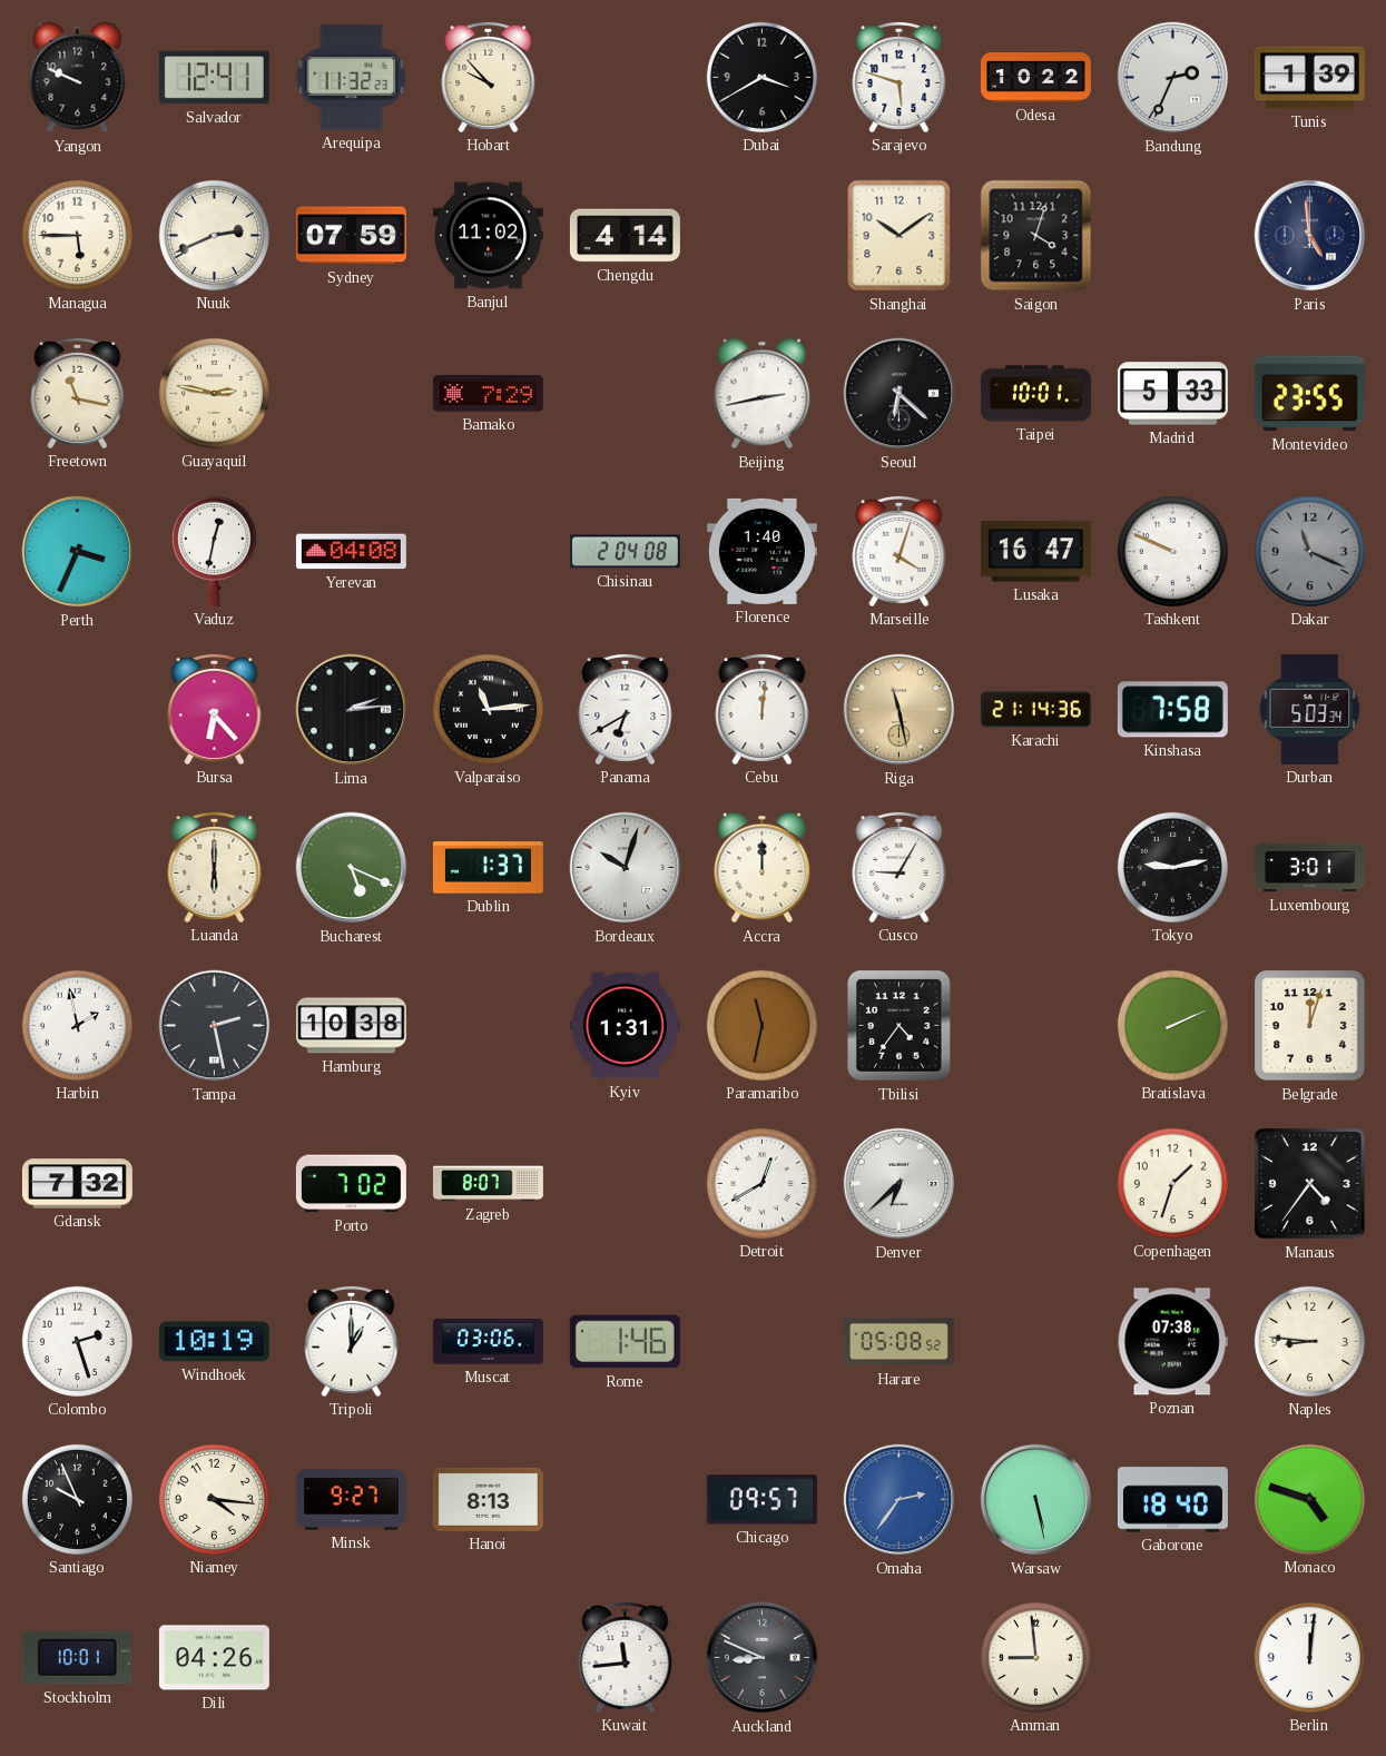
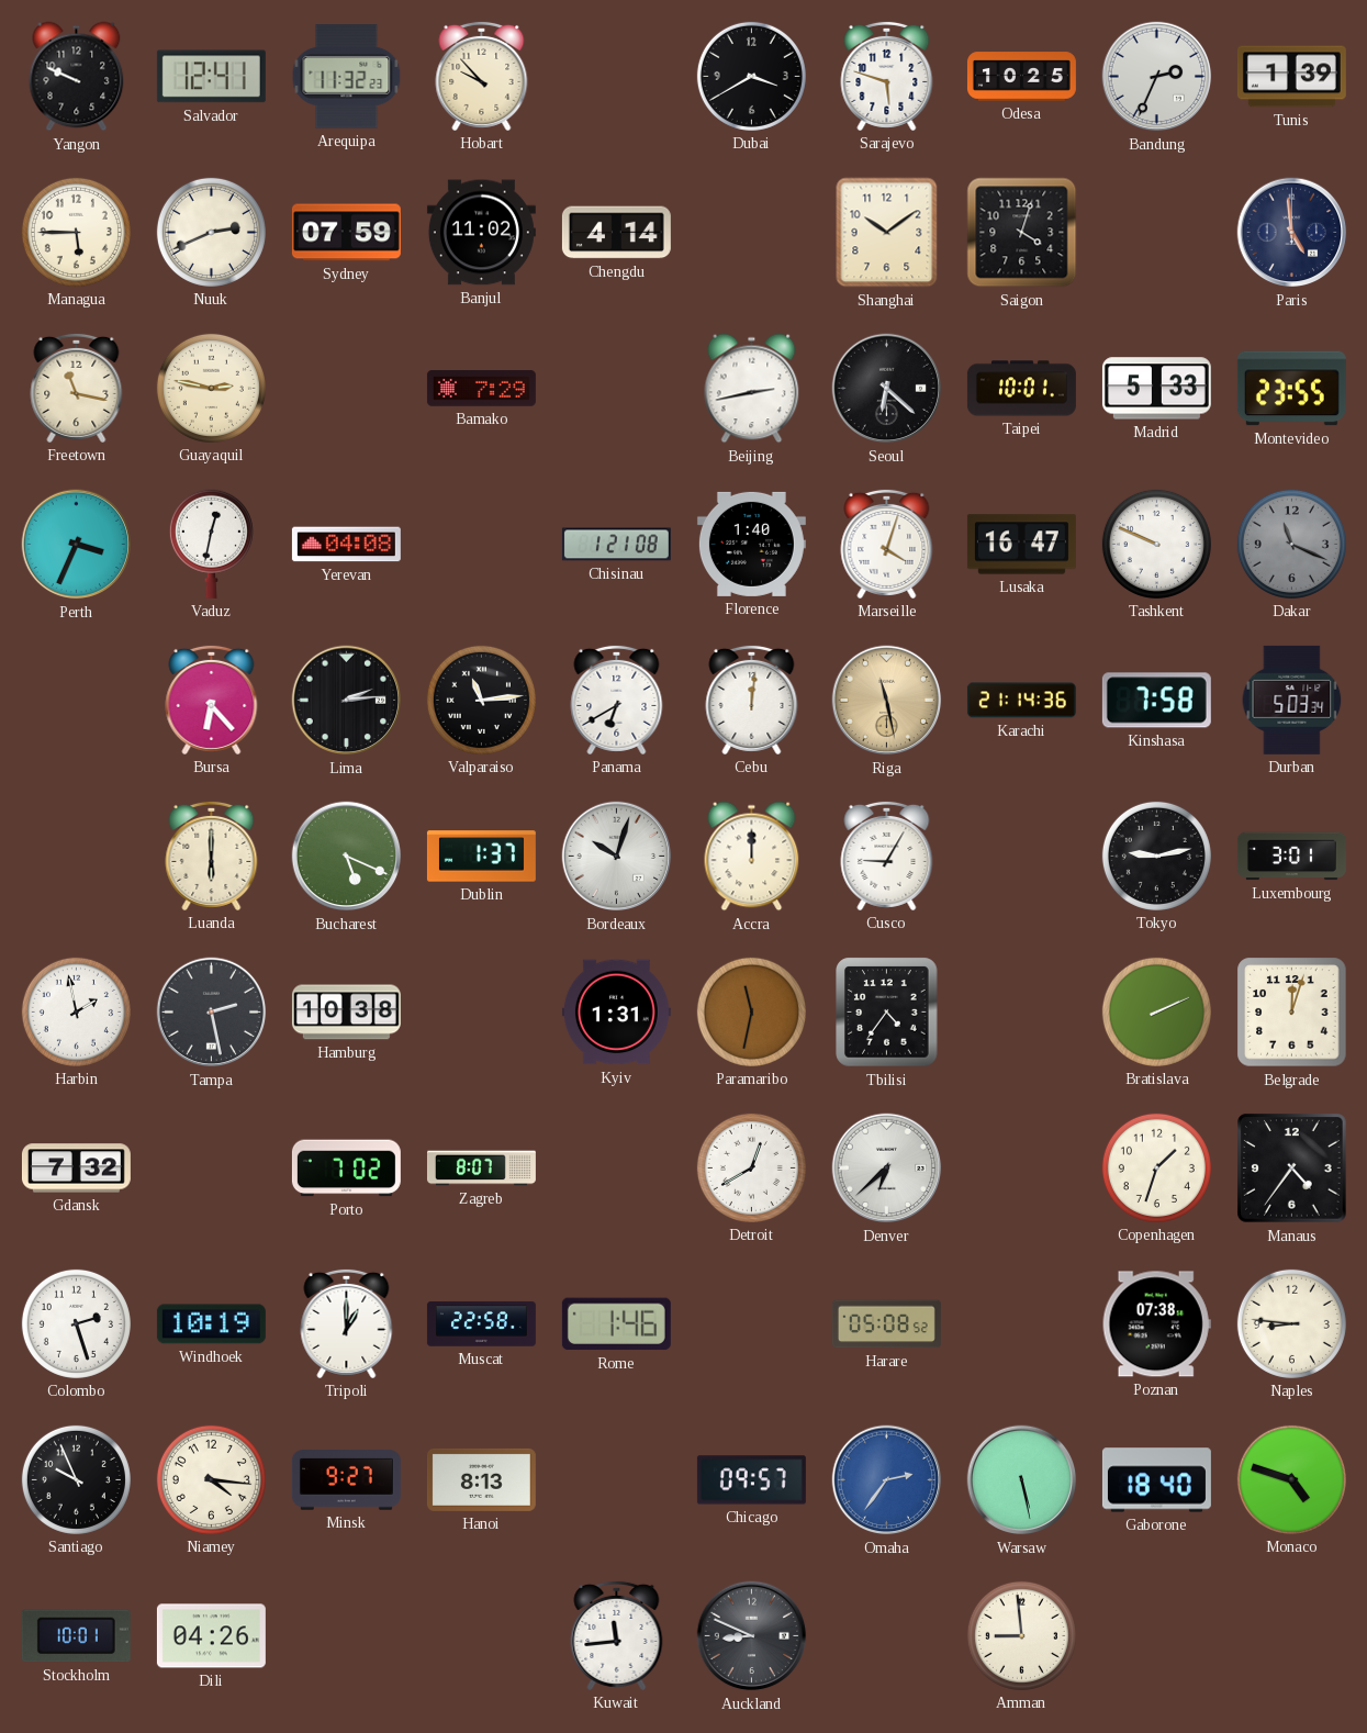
Odesa: 10:22 -> 10:25
Chisinau: 2:04 -> 1:21
Muscat: 03:06 -> 22:58
Berlin: 12:01 -> none
